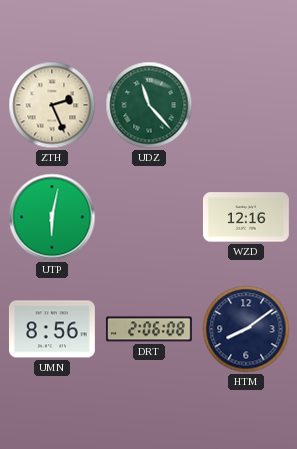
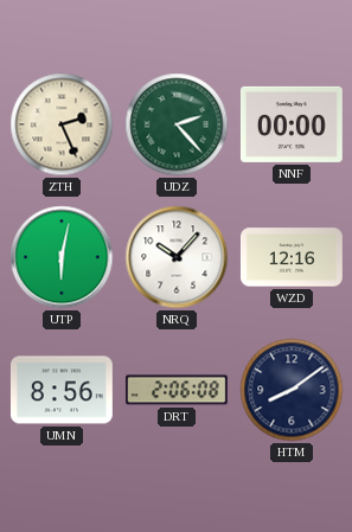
UDZ: 11:23 -> 2:23
NNF: none -> 00:00
NRQ: none -> 10:07
